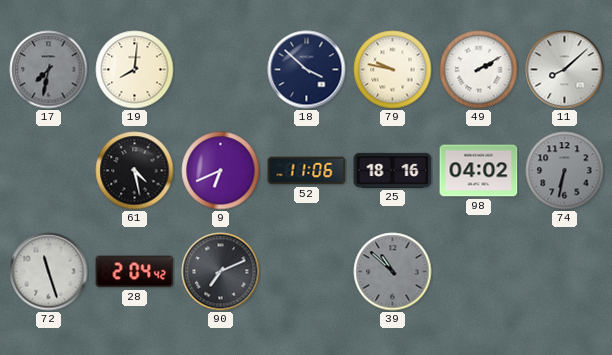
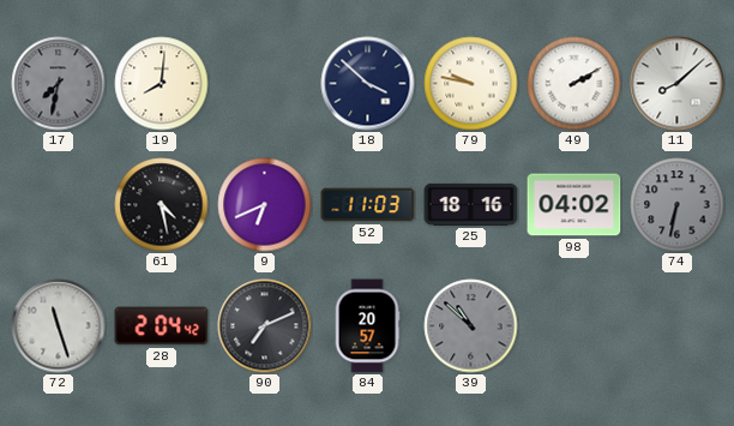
52: 11:06 -> 11:03
84: none -> 20:57
